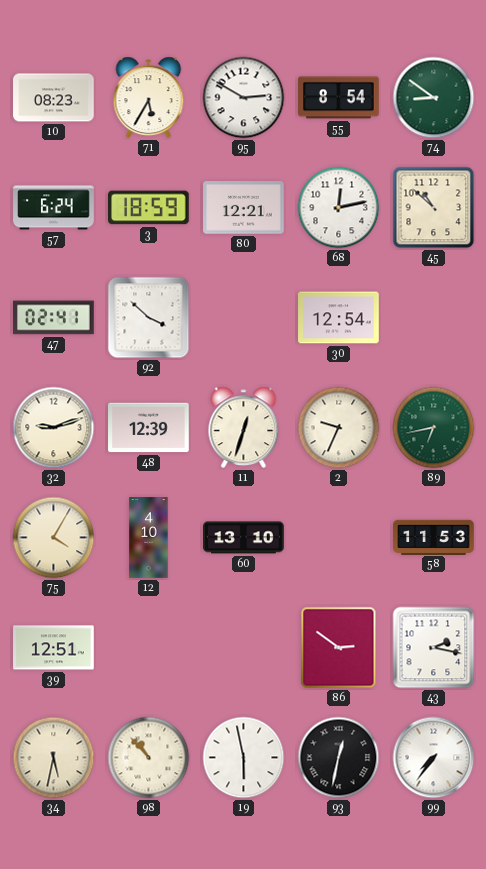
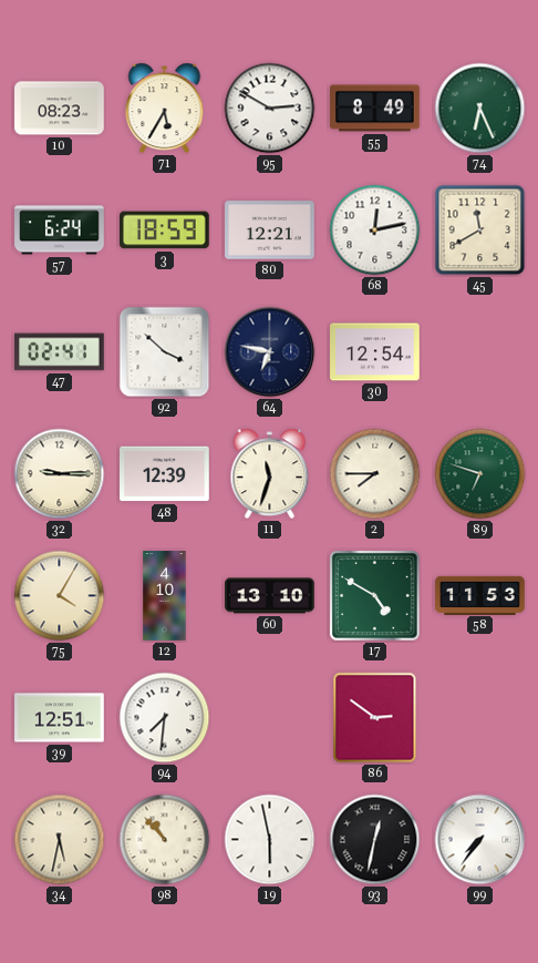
55: 8:54 -> 8:49
74: 8:51 -> 6:26
45: 10:52 -> 11:40
64: none -> 6:47
32: 9:12 -> 9:15
11: 12:33 -> 11:33
2: 9:34 -> 7:45
89: 6:43 -> 6:48
17: none -> 4:50
94: none -> 7:31
43: 2:17 -> none
